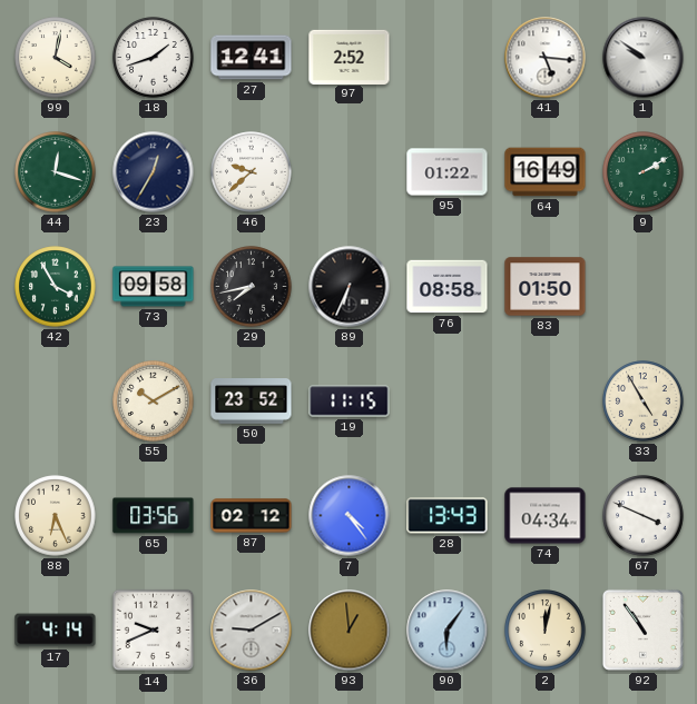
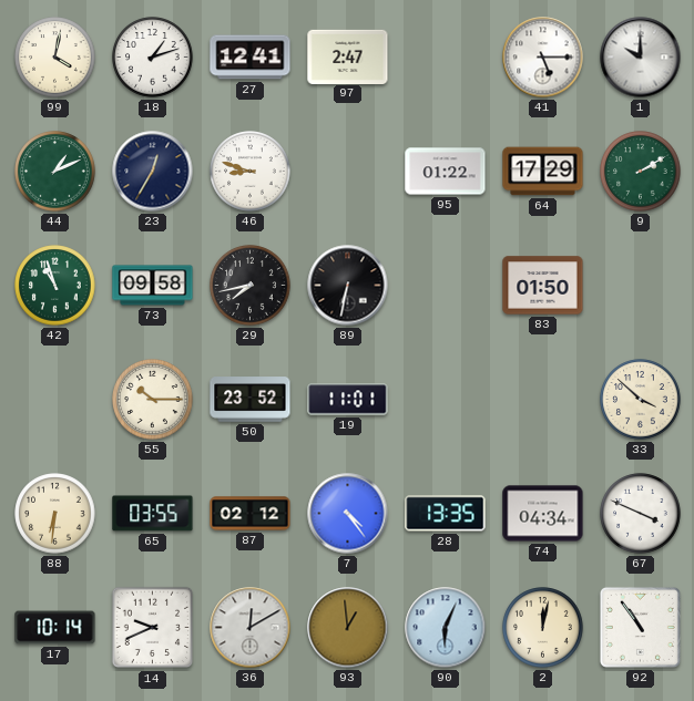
18: 1:42 -> 1:12
97: 2:52 -> 2:47
41: 5:16 -> 5:15
1: 9:51 -> 10:00
44: 12:18 -> 1:11
46: 9:38 -> 8:48
64: 16:49 -> 17:29
42: 3:55 -> 10:57
89: 6:34 -> 6:32
76: 08:58 -> none
55: 10:10 -> 10:15
19: 11:15 -> 11:01
33: 4:55 -> 3:52
88: 6:26 -> 6:31
65: 03:56 -> 03:55
28: 13:43 -> 13:35
17: 4:14 -> 10:14
36: 9:10 -> 12:10
90: 6:06 -> 6:04
